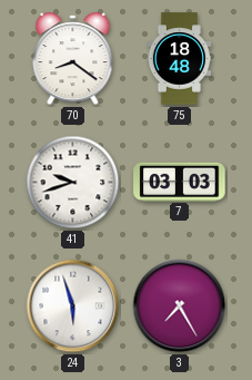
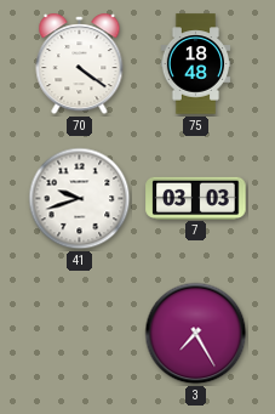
70: 8:21 -> 4:21
24: 5:57 -> none
